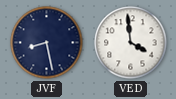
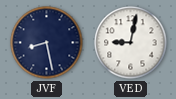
VED: 3:59 -> 9:02
